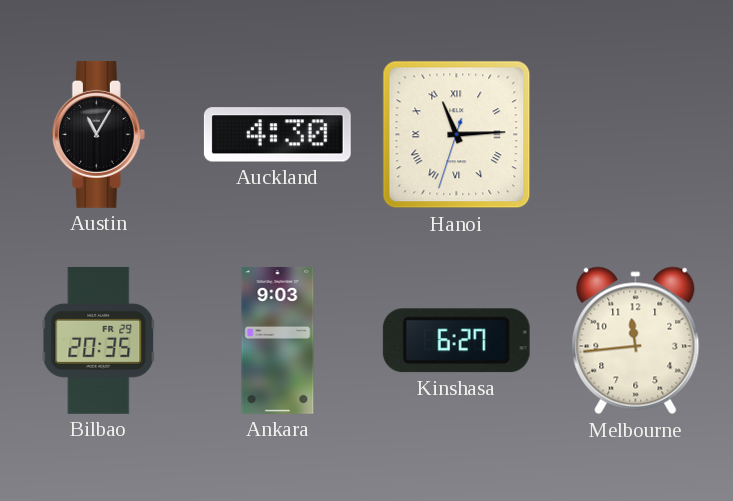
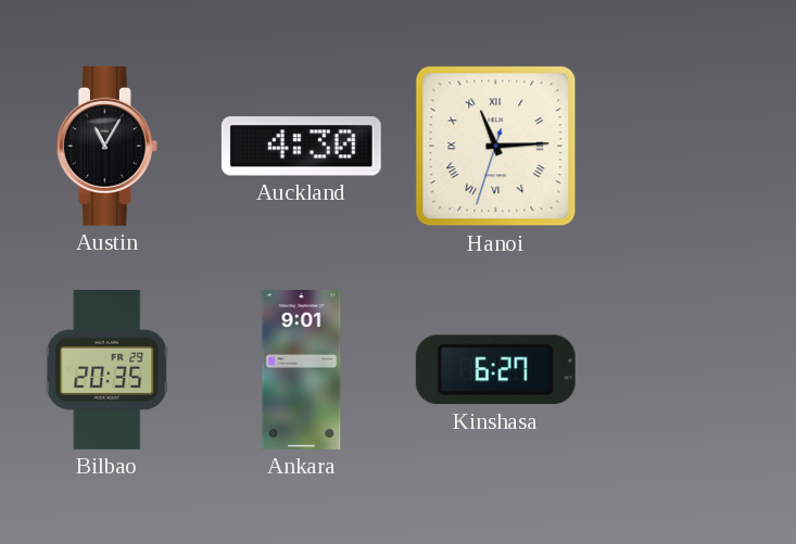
Ankara: 9:03 -> 9:01
Melbourne: 11:44 -> none
